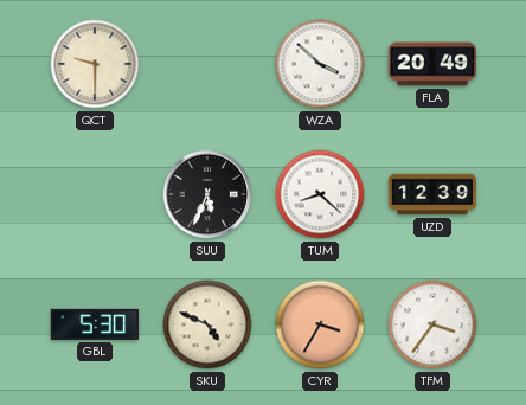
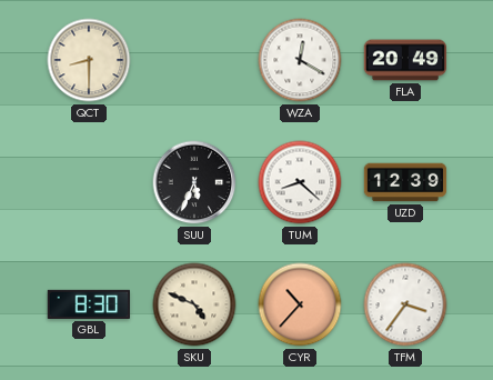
QCT: 9:30 -> 8:30
WZA: 3:52 -> 12:20
GBL: 5:30 -> 8:30
CYR: 3:35 -> 10:37
